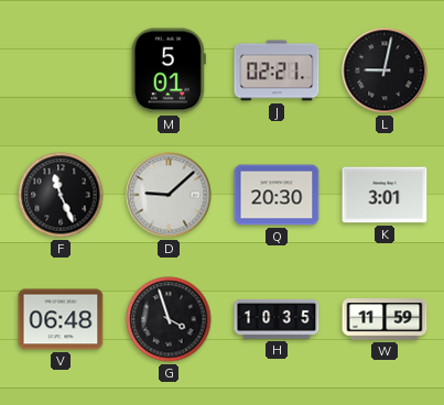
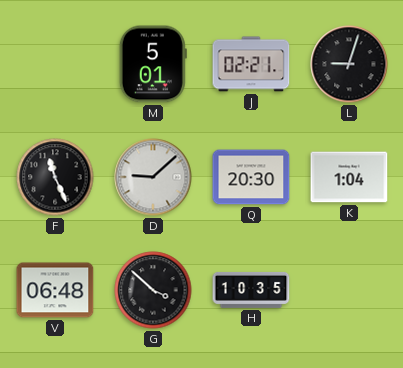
L: 9:02 -> 9:03
K: 3:01 -> 1:04
G: 3:57 -> 3:52
W: 11:59 -> none
